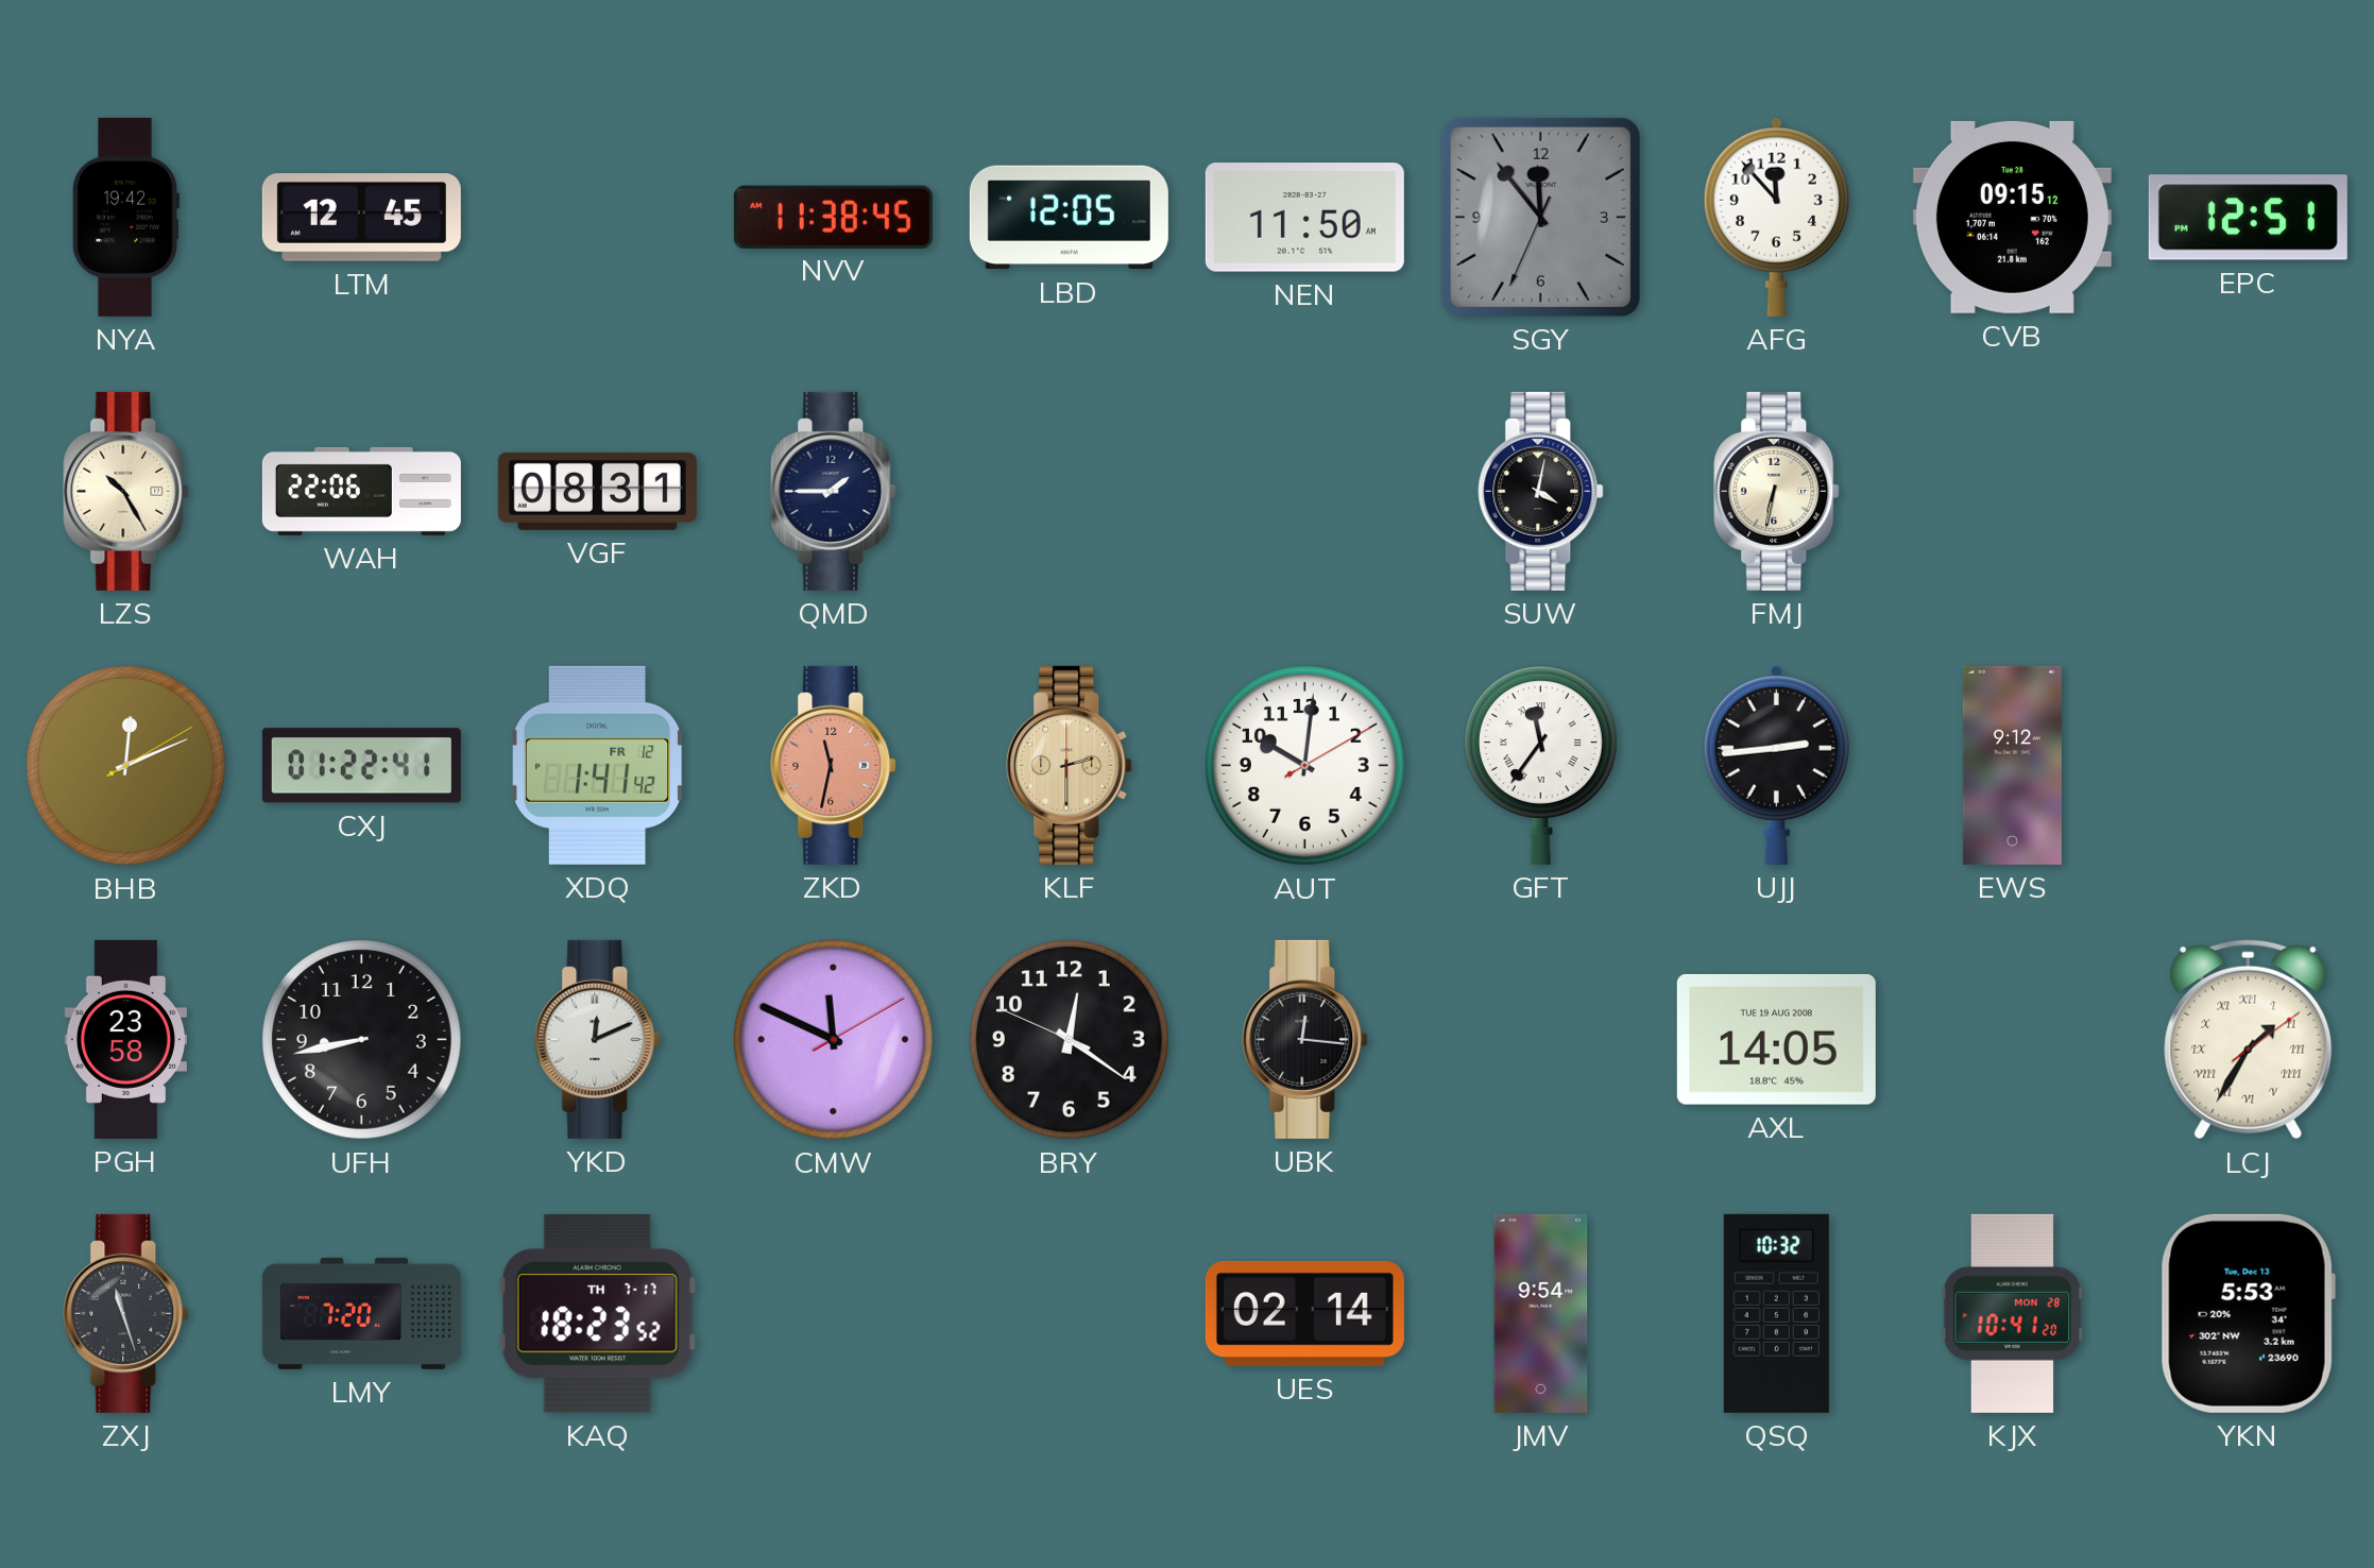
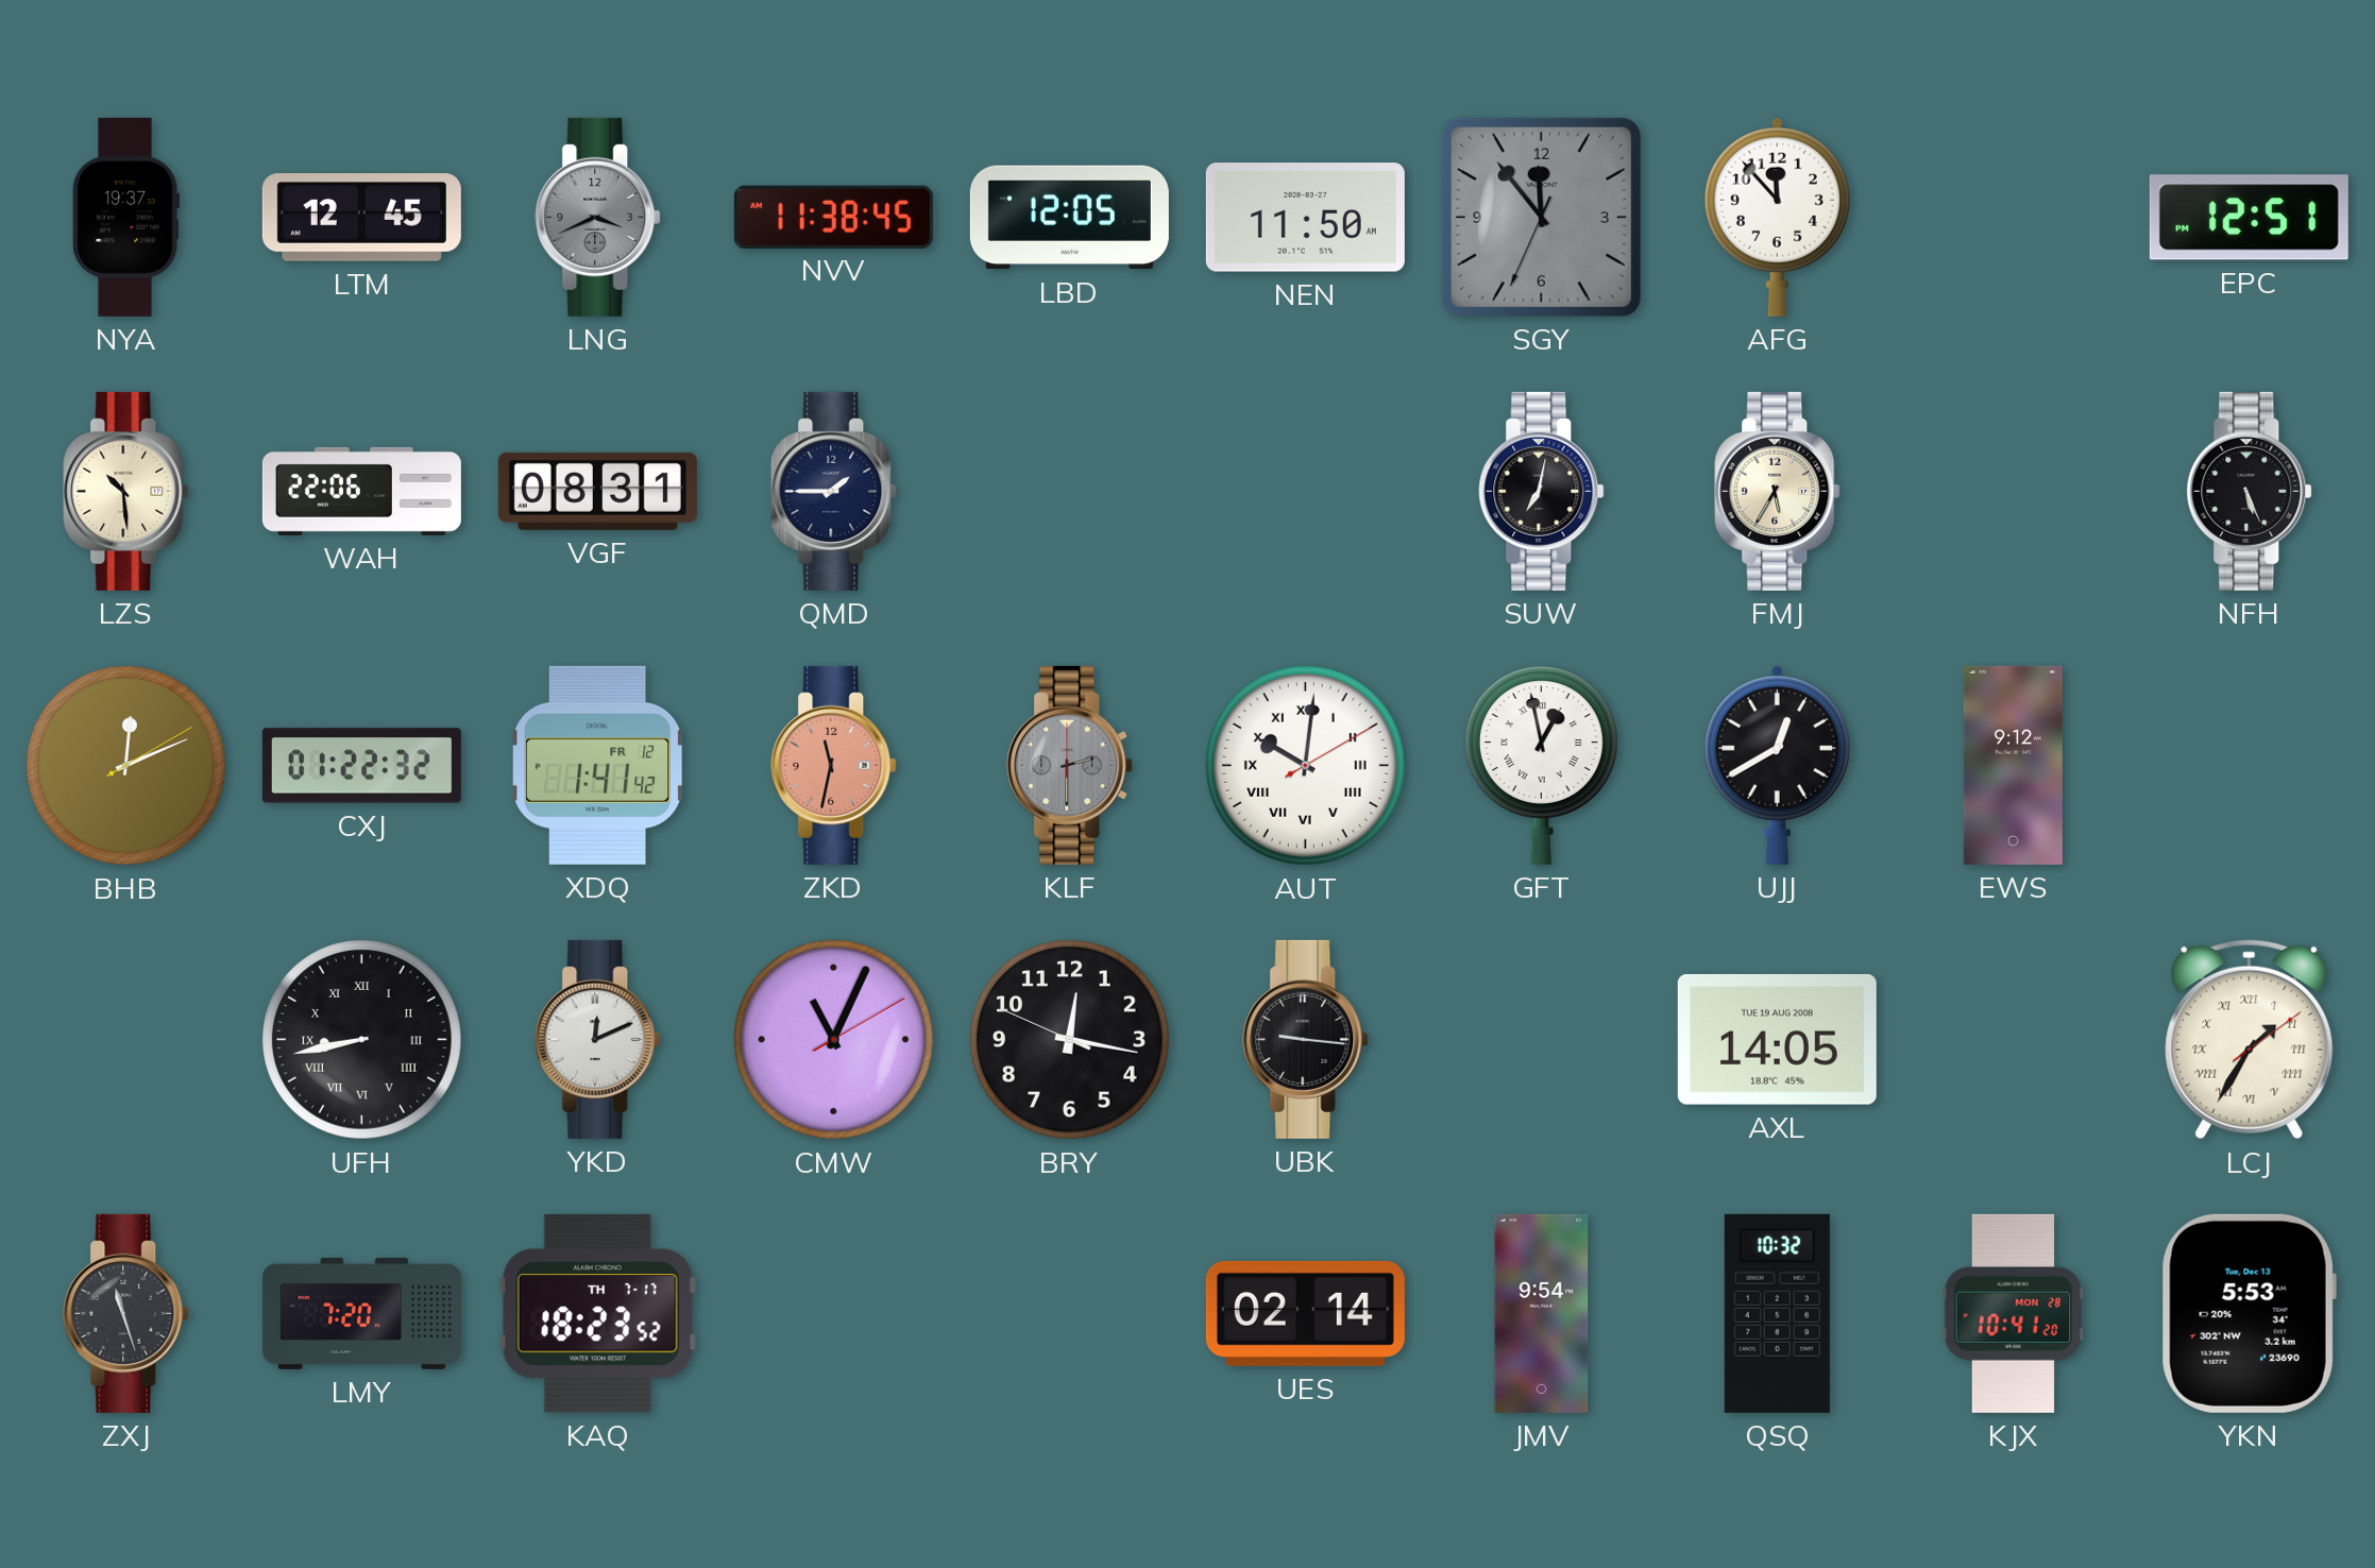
NYA: 19:42 -> 19:37
LNG: none -> 3:41
CVB: 09:15 -> none
LZS: 10:25 -> 10:29
SUW: 4:02 -> 7:02
FMJ: 6:32 -> 5:35
NFH: none -> 5:26
CXJ: 01:22:41 -> 01:22:32
KLF dial: champagne -> grey
AUT numerals: Arabic -> Roman
GFT: 11:36 -> 12:58
UJJ: 2:44 -> 12:40
PGH: 23:58 -> none
UFH numerals: Arabic -> Roman
CMW: 11:49 -> 11:04
BRY: 12:20 -> 12:16
UBK: 12:16 -> 9:16
